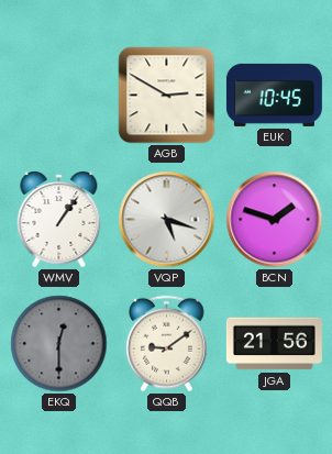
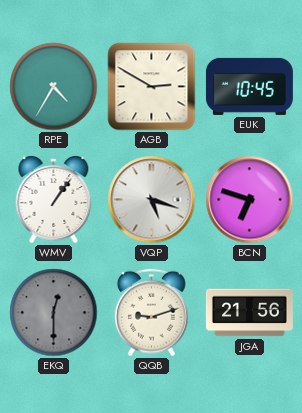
RPE: none -> 4:35
BCN: 1:48 -> 6:48
QQB: 9:09 -> 9:12
